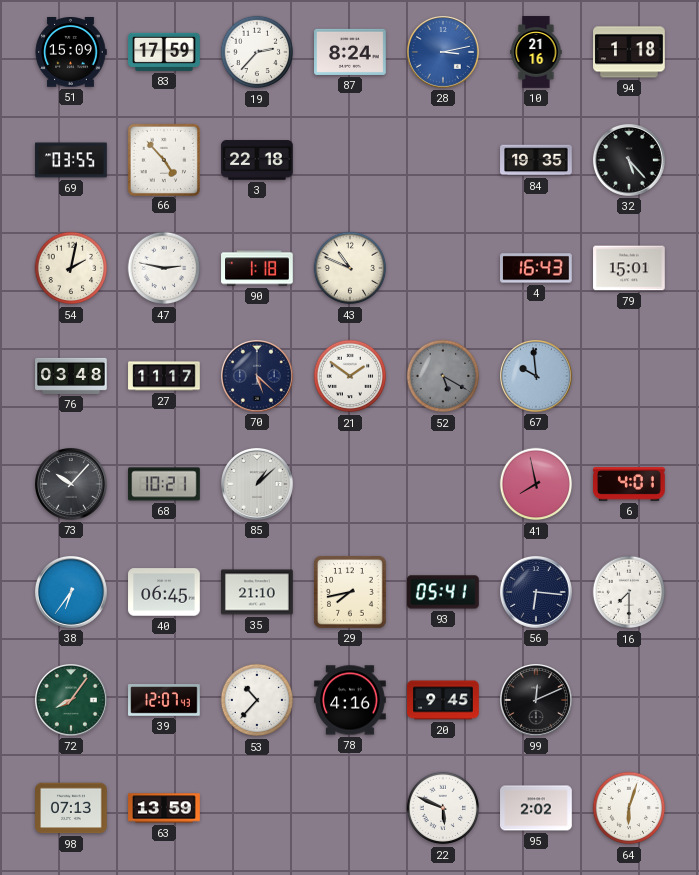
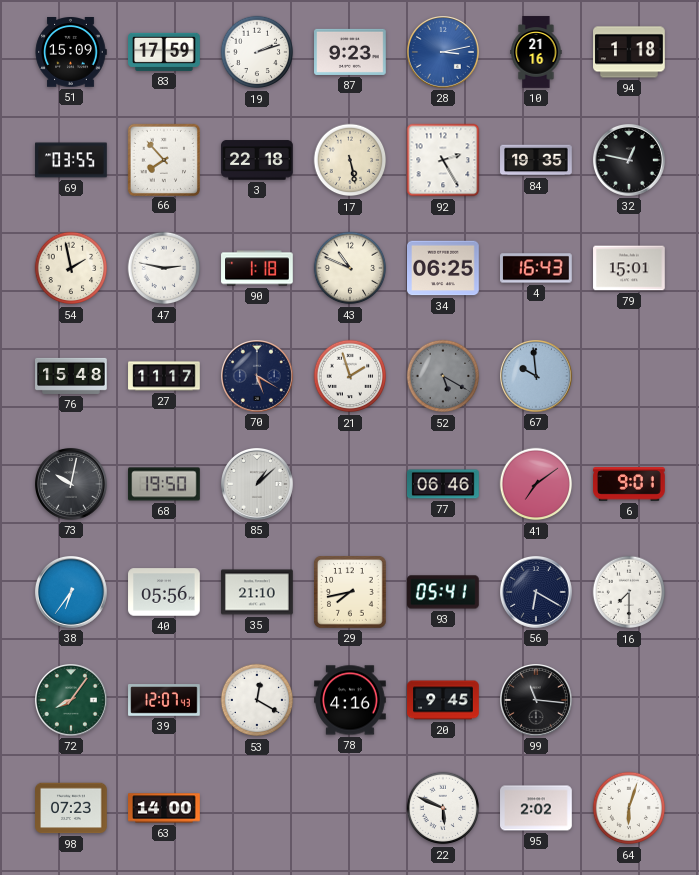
19: 2:37 -> 2:12
87: 8:24 -> 9:23
66: 4:53 -> 7:53
17: none -> 5:28
92: none -> 2:25
32: 5:23 -> 12:47
54: 2:02 -> 1:58
34: none -> 06:25
76: 03:48 -> 15:48
70: 5:22 -> 5:20
21: 1:51 -> 1:57
73: 10:07 -> 10:02
68: 10:21 -> 19:50
77: none -> 06:46
41: 7:58 -> 7:09
6: 4:01 -> 9:01
40: 06:45 -> 05:56
56: 6:16 -> 6:20
53: 10:37 -> 12:20
99: 12:11 -> 11:16
98: 07:13 -> 07:23
63: 13:59 -> 14:00
